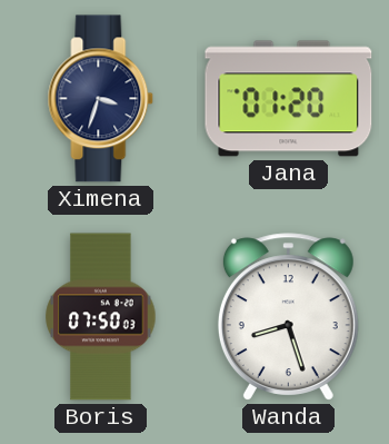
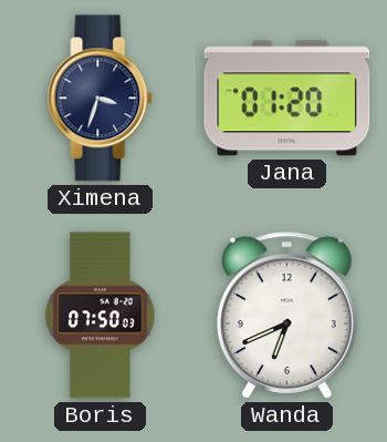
Wanda: 8:27 -> 6:41
